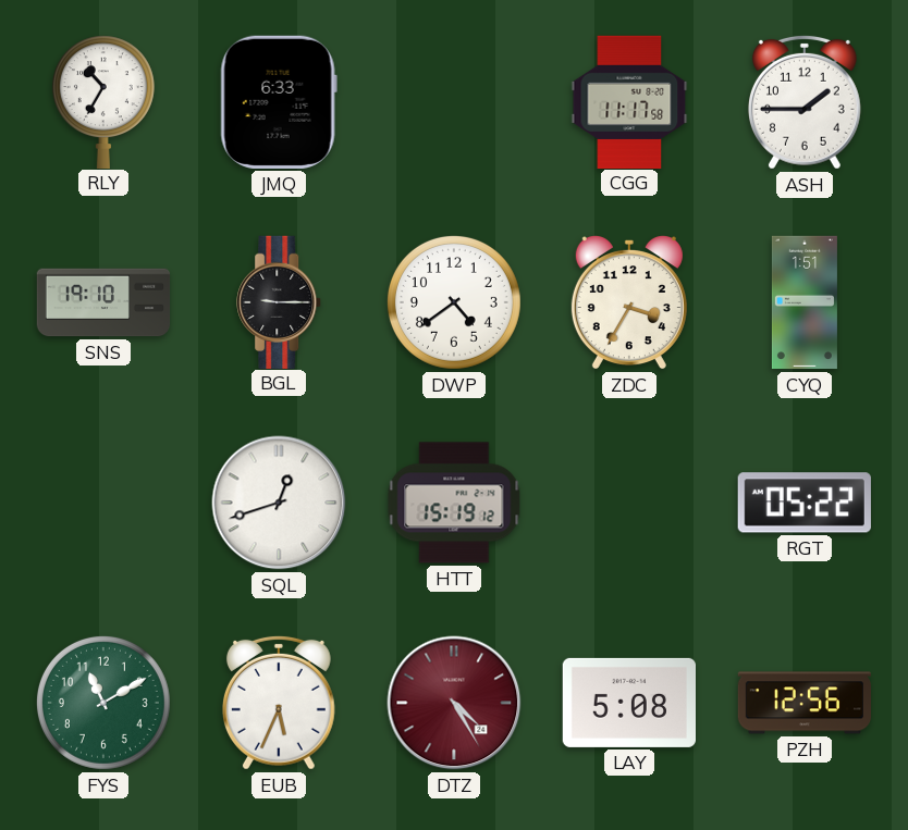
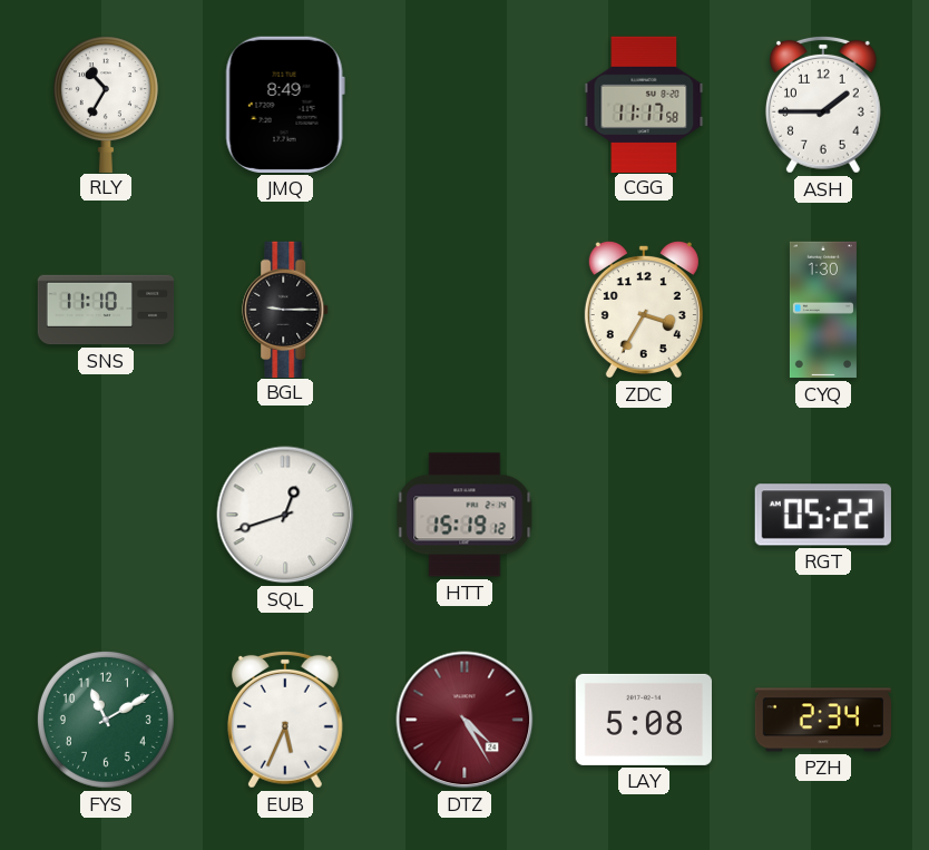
JMQ: 6:33 -> 8:49
SNS: 19:10 -> 11:10
DWP: 4:39 -> none
CYQ: 1:51 -> 1:30
PZH: 12:56 -> 2:34
